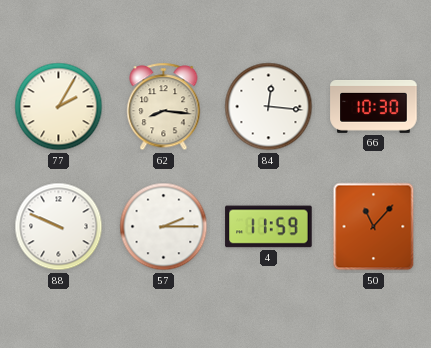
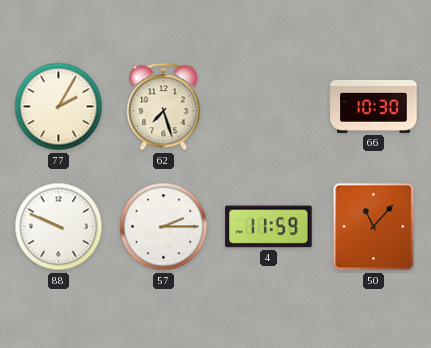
62: 8:16 -> 7:27
84: 12:16 -> none
